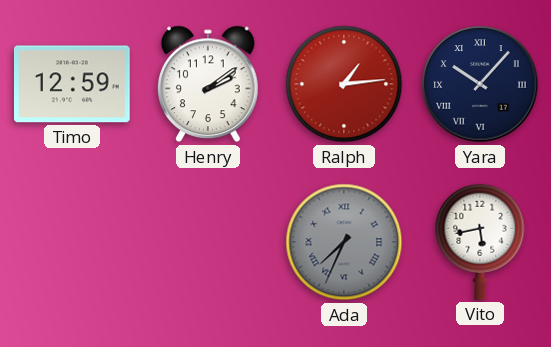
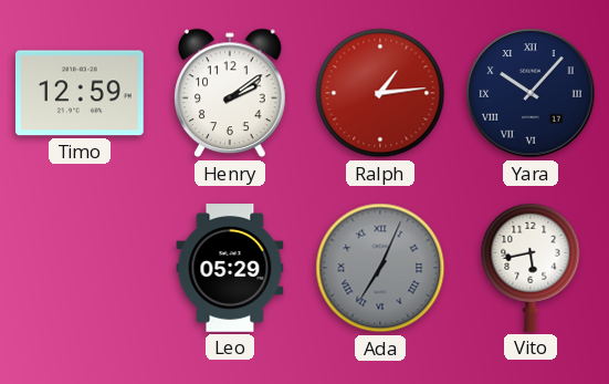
Leo: none -> 05:29
Ada: 7:34 -> 7:04
